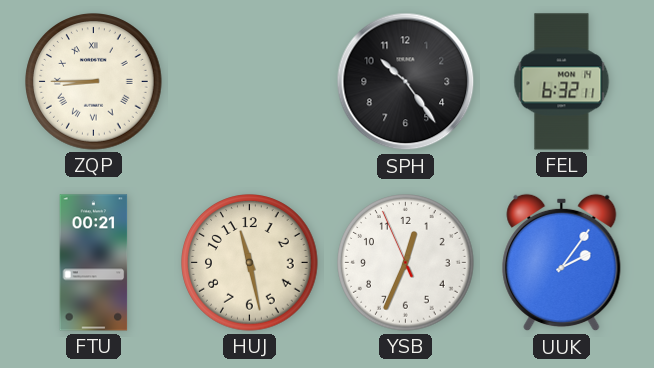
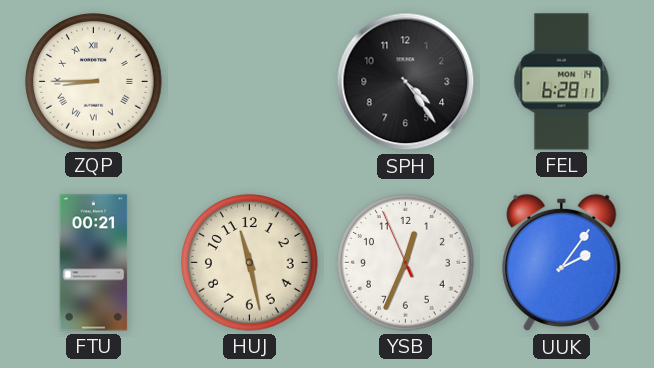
SPH: 10:24 -> 4:24
FEL: 6:32 -> 6:28
